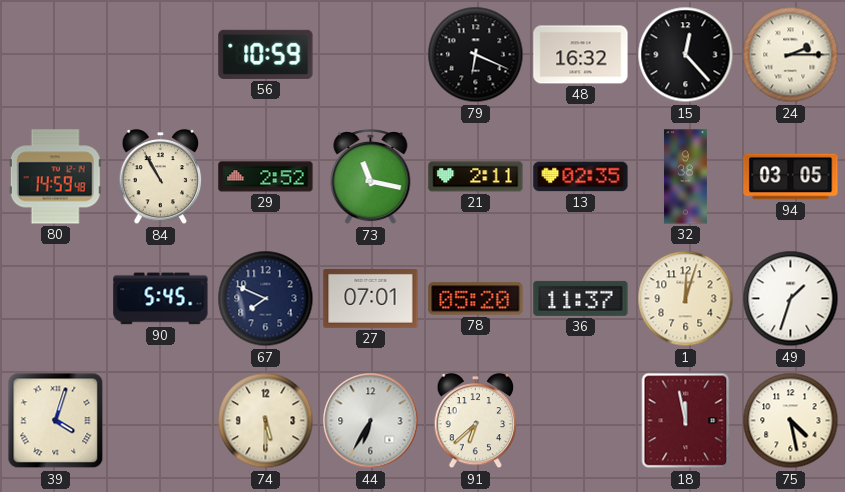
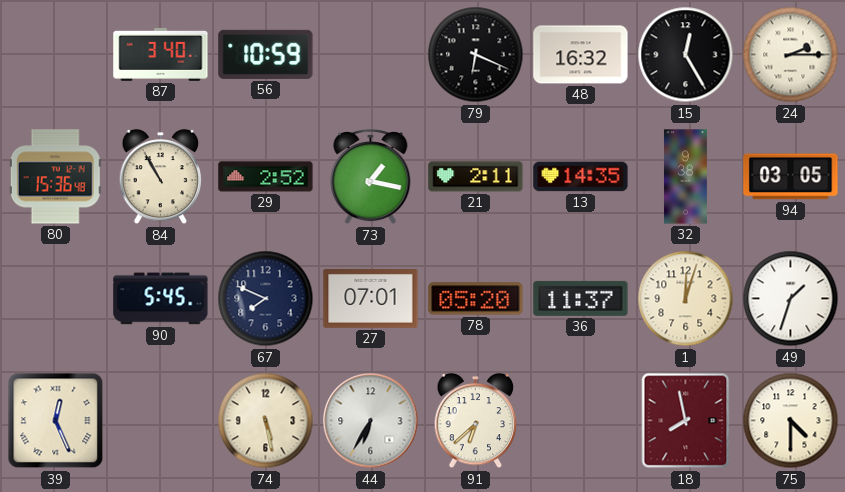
87: none -> 3:40
15: 12:23 -> 12:25
80: 14:59 -> 15:36
73: 11:17 -> 1:17
13: 02:35 -> 14:35
39: 4:03 -> 12:26
74: 5:30 -> 5:28
18: 11:58 -> 7:58
75: 4:28 -> 4:30
